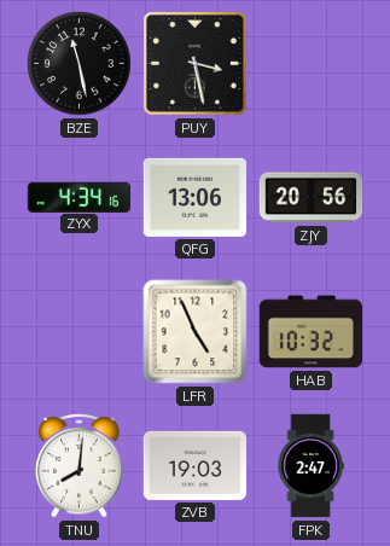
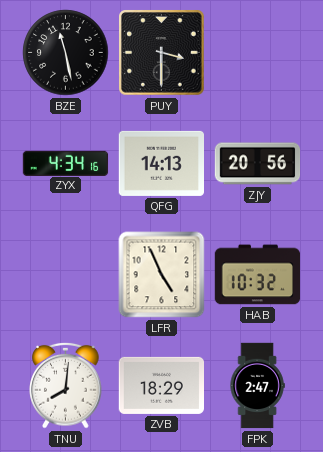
PUY: 3:28 -> 3:30
QFG: 13:06 -> 14:13
ZVB: 19:03 -> 18:29
